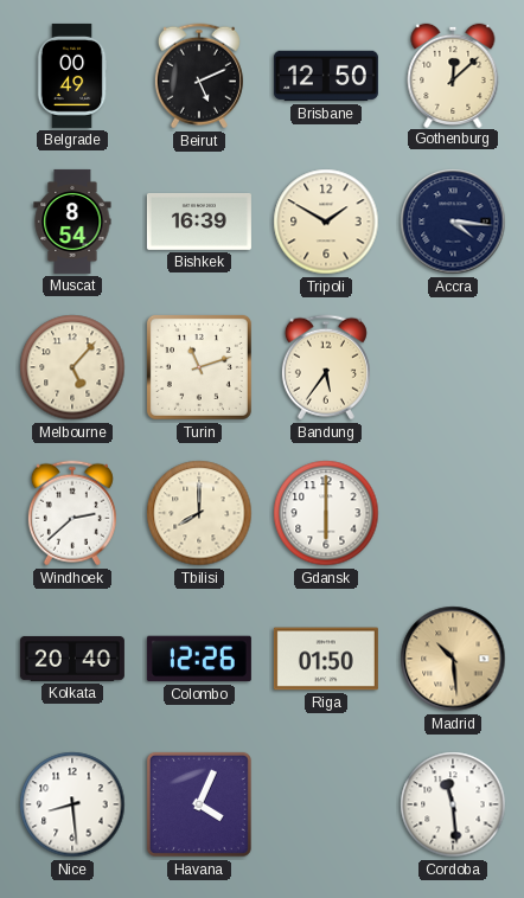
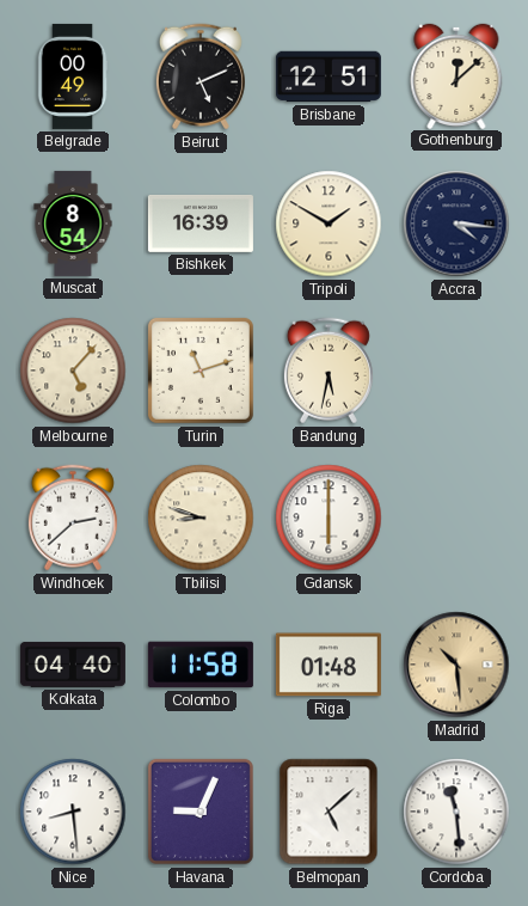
Brisbane: 12:50 -> 12:51
Bandung: 5:36 -> 5:32
Tbilisi: 8:00 -> 8:48
Kolkata: 20:40 -> 04:40
Colombo: 12:26 -> 11:58
Riga: 01:50 -> 01:48
Havana: 4:04 -> 9:04
Belmopan: none -> 5:08
